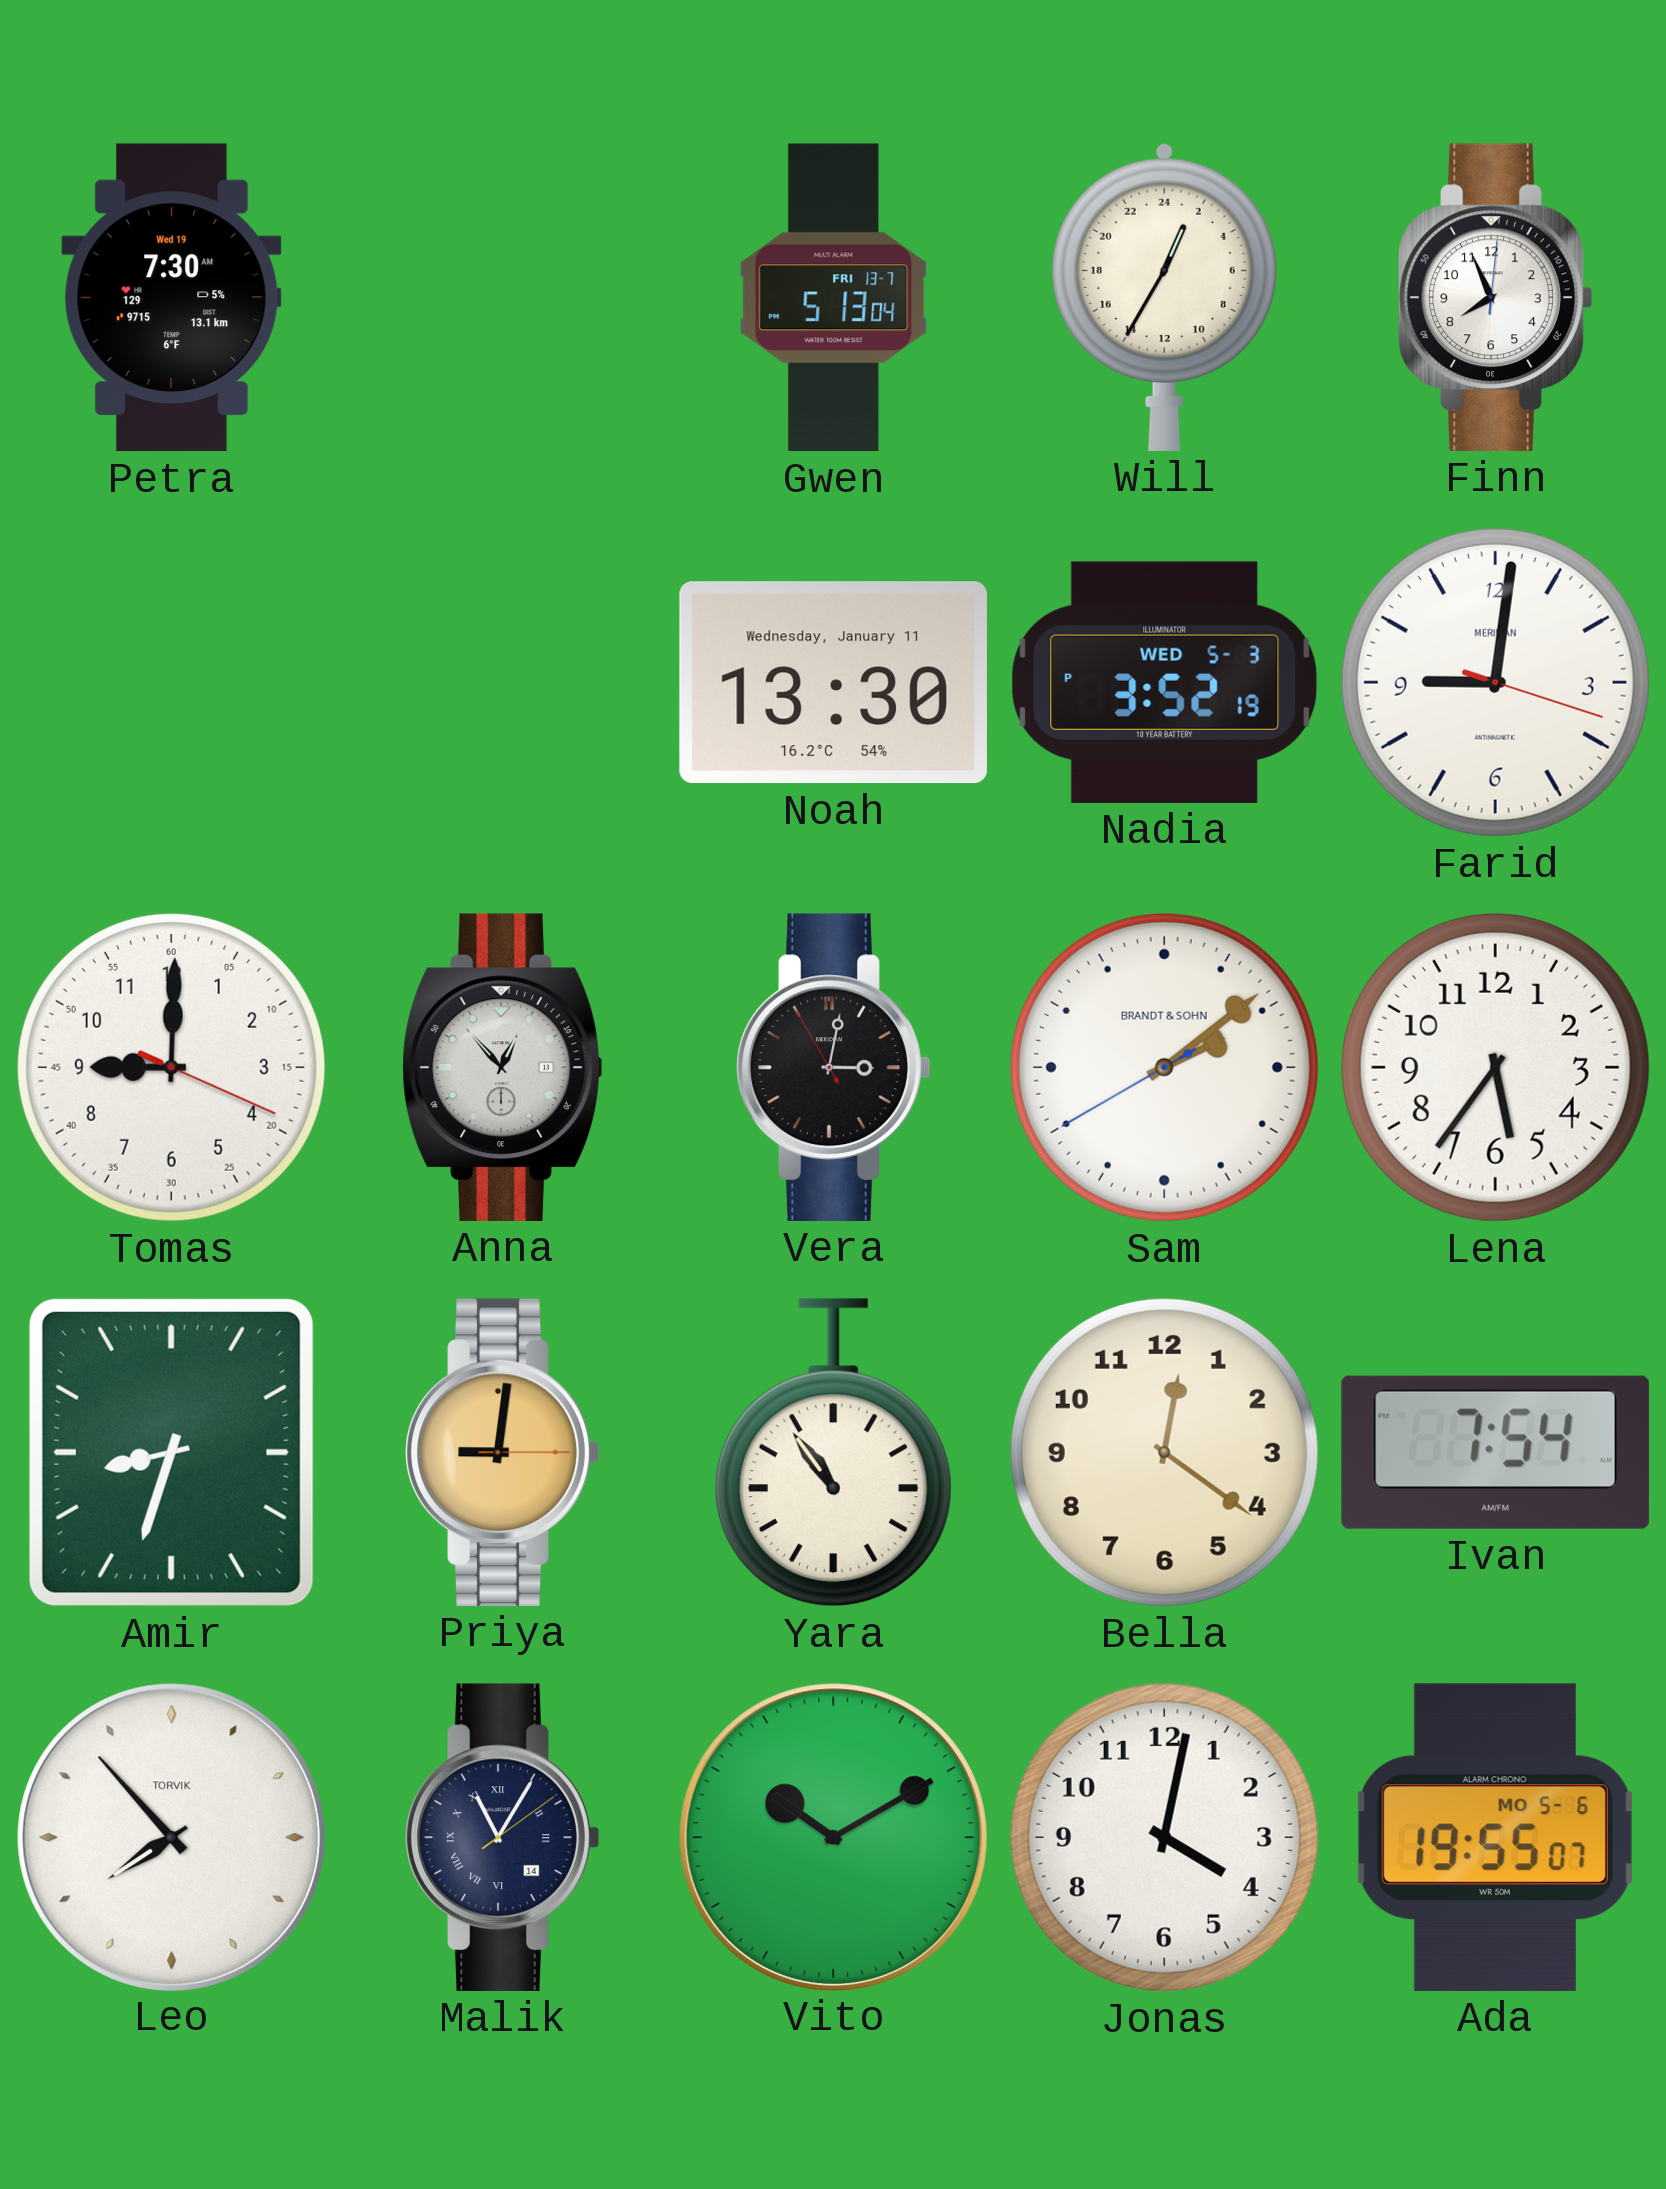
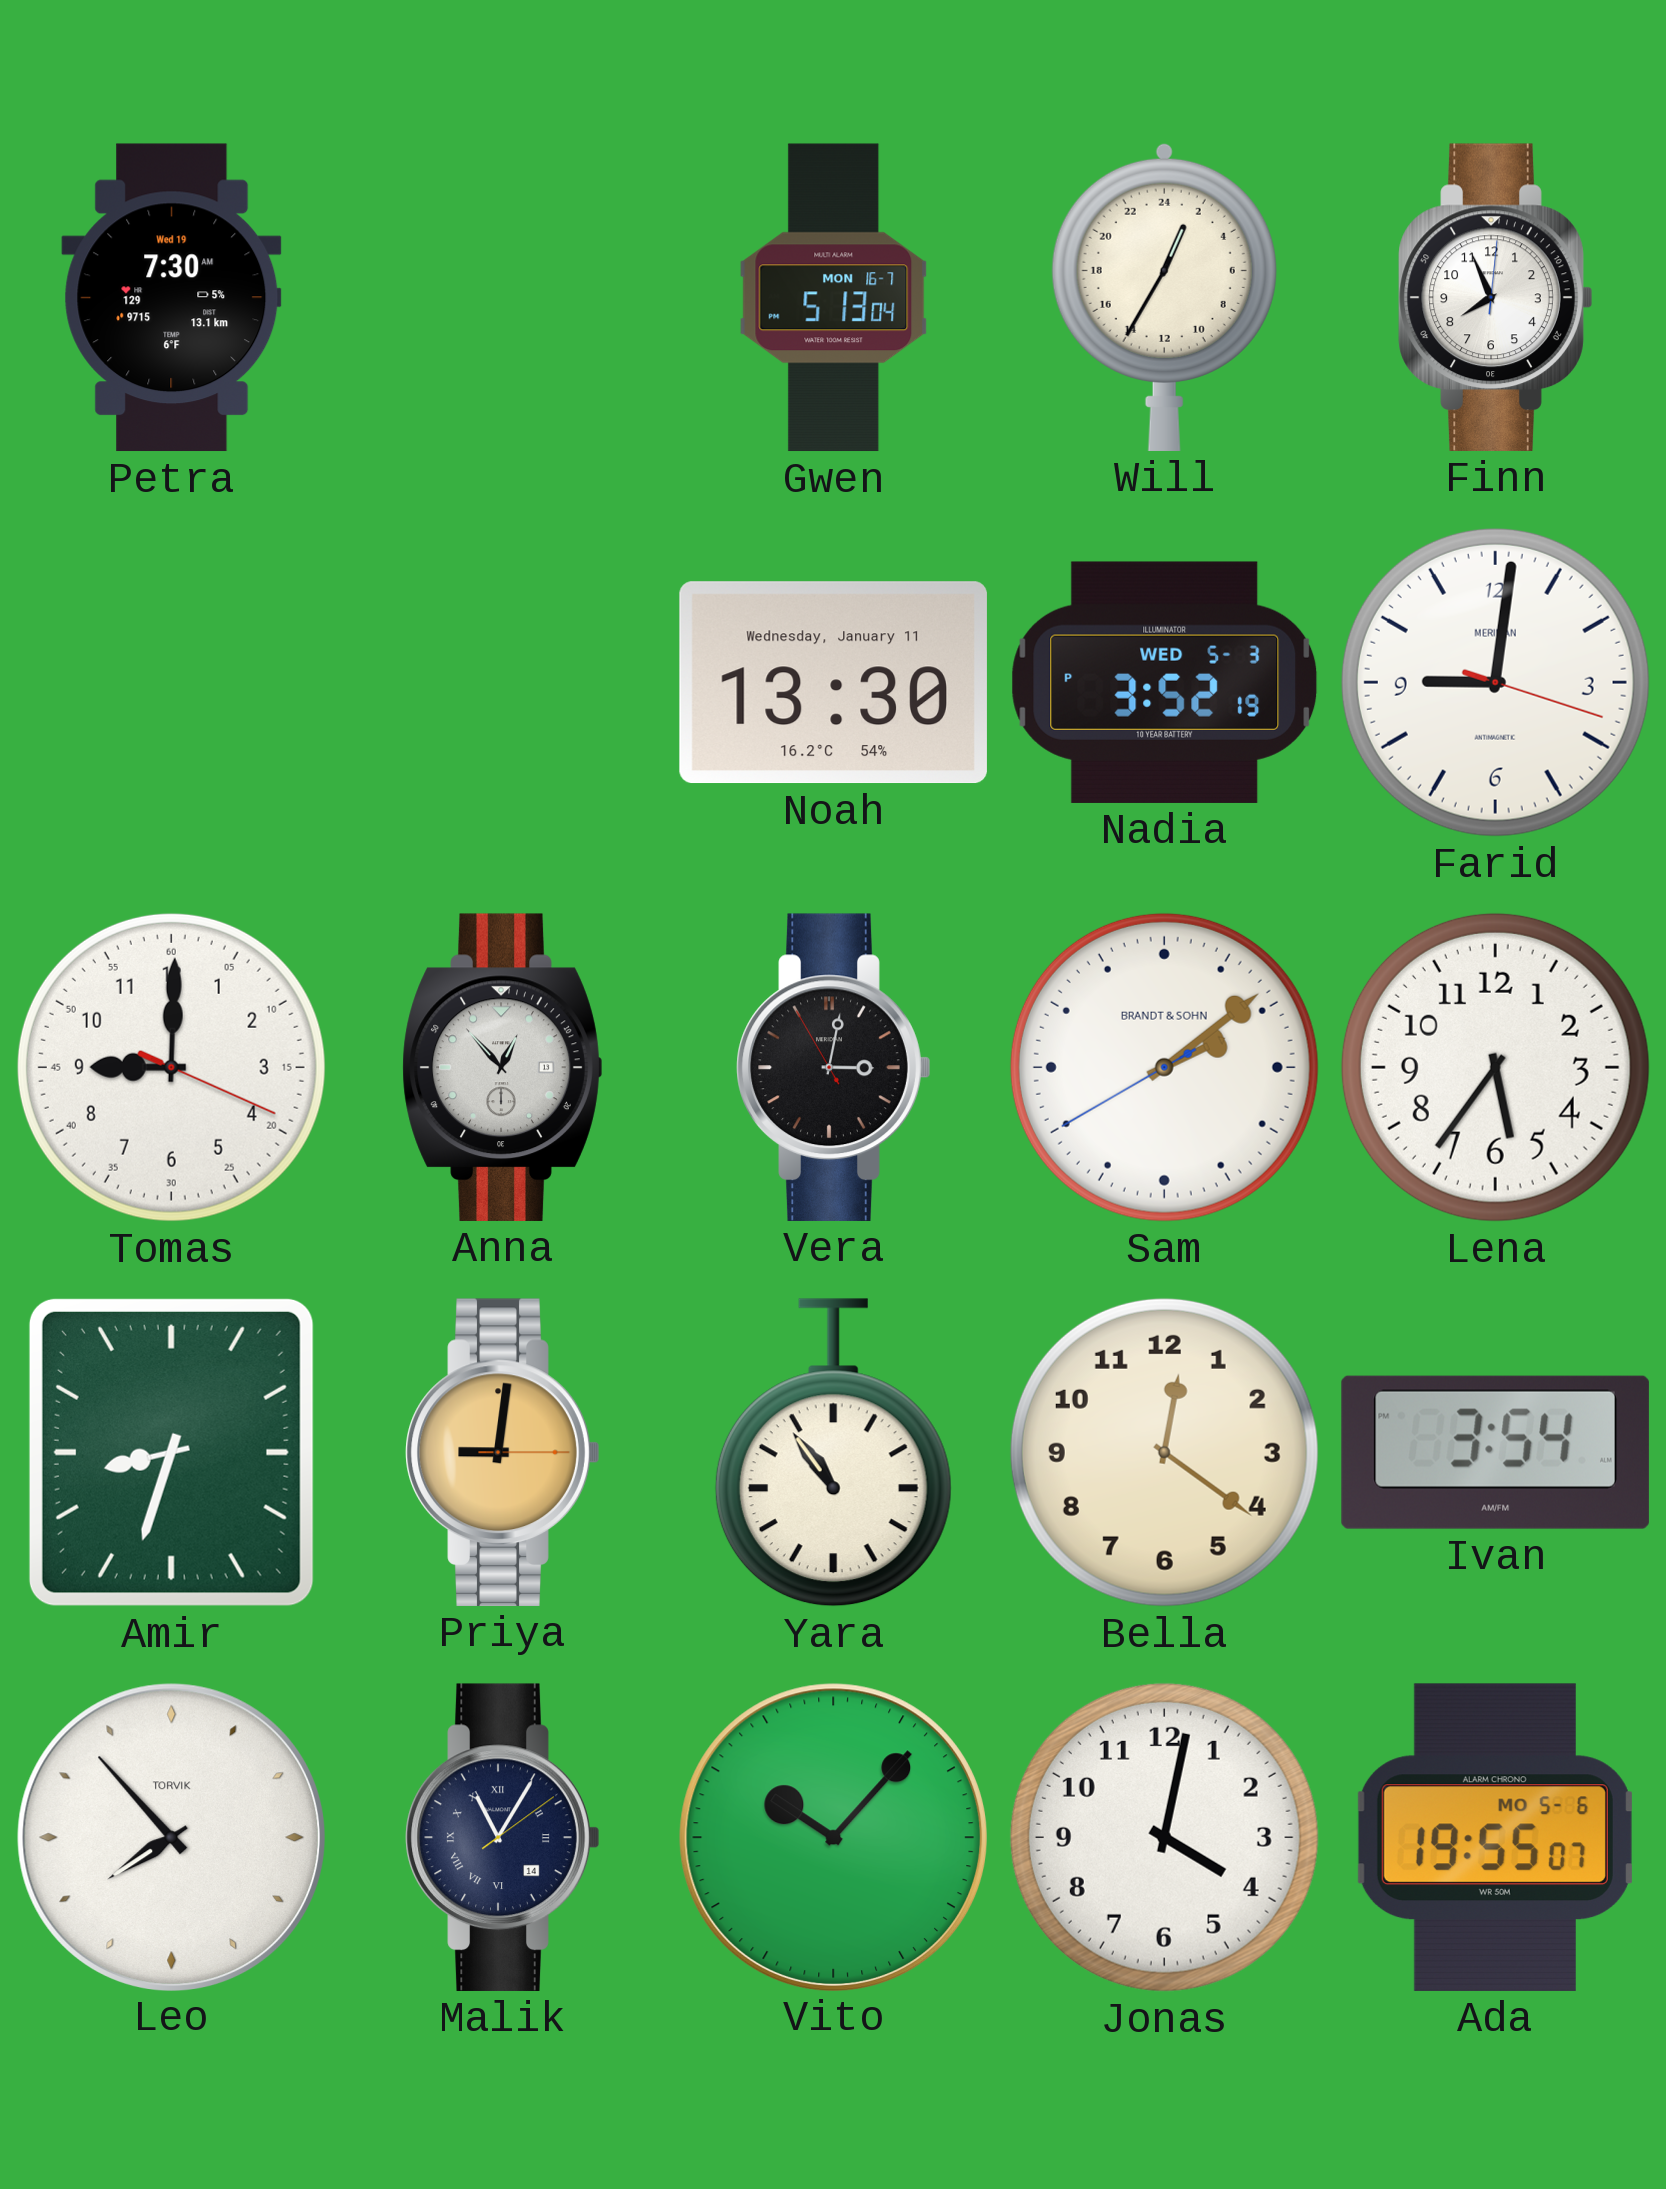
Gwen date: FRI 13-7 -> MON 16-7
Ivan: 7:54 -> 3:54
Vito: 10:10 -> 10:07
